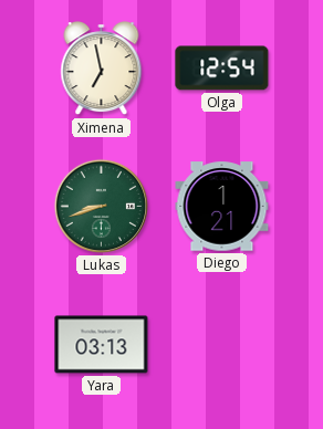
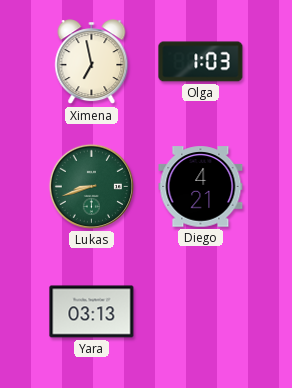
Olga: 12:54 -> 1:03
Diego: 1:21 -> 4:21
